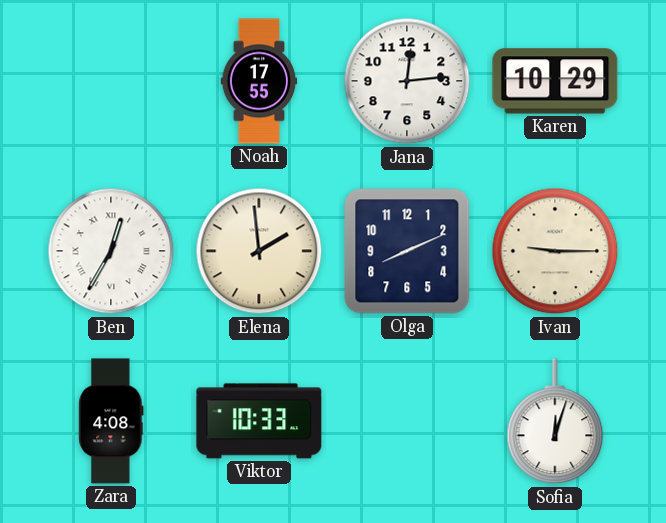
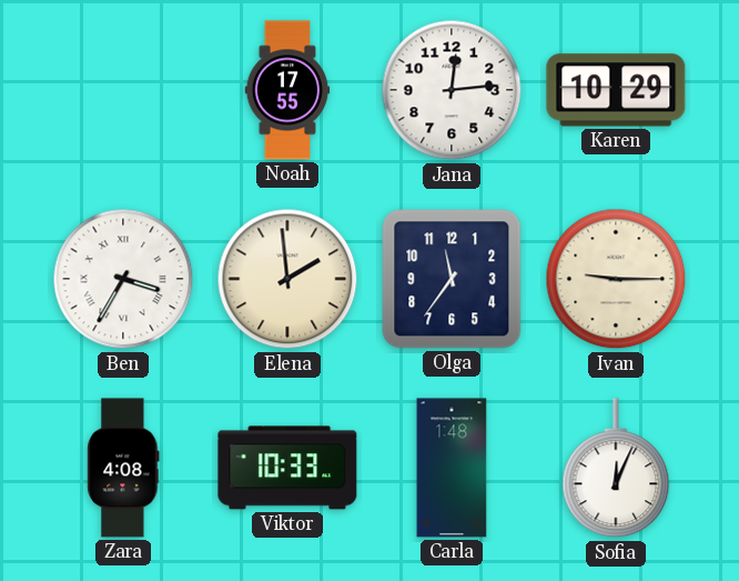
Ben: 12:35 -> 3:35
Olga: 8:11 -> 11:36
Carla: none -> 1:48
Sofia: 12:03 -> 12:04
